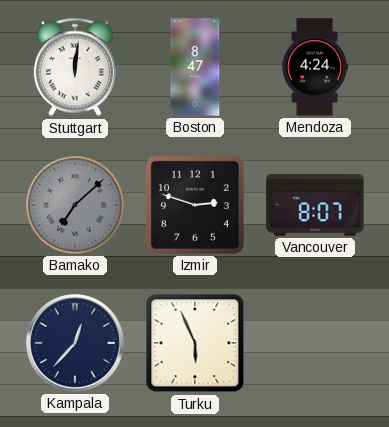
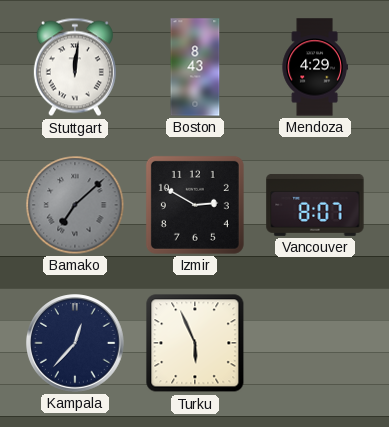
Boston: 8:47 -> 8:43
Mendoza: 4:24 -> 4:29
Izmir: 2:48 -> 2:50
